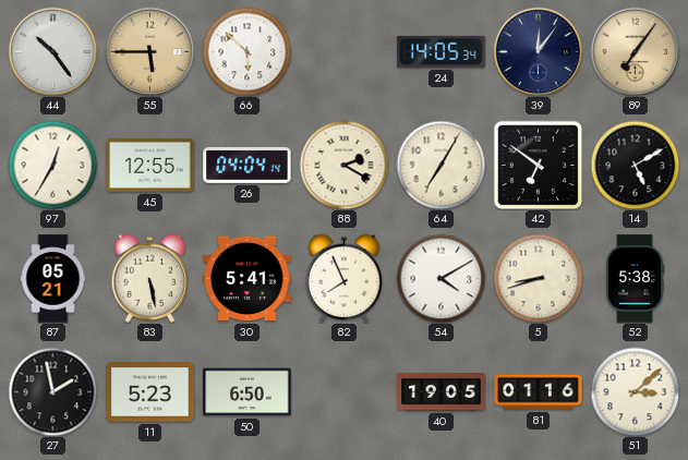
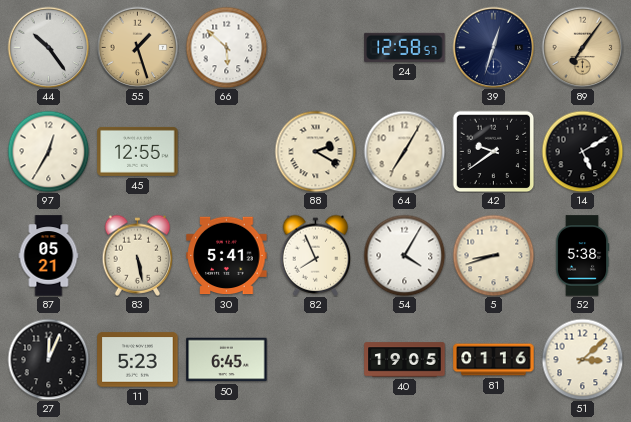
55: 5:45 -> 1:27
24: 14:05 -> 12:58
39: 12:06 -> 12:33
26: 04:04 -> none
42: 6:51 -> 9:39
54: 4:10 -> 4:05
27: 1:58 -> 12:04
50: 6:50 -> 6:45
